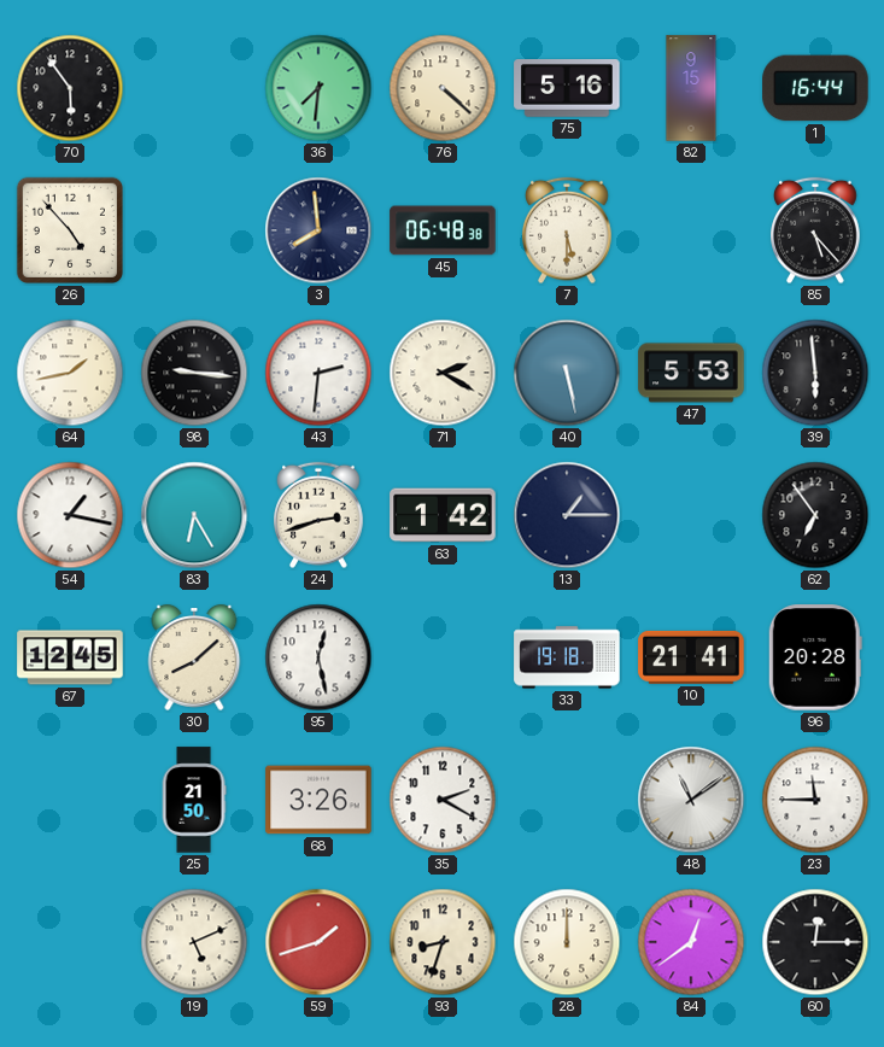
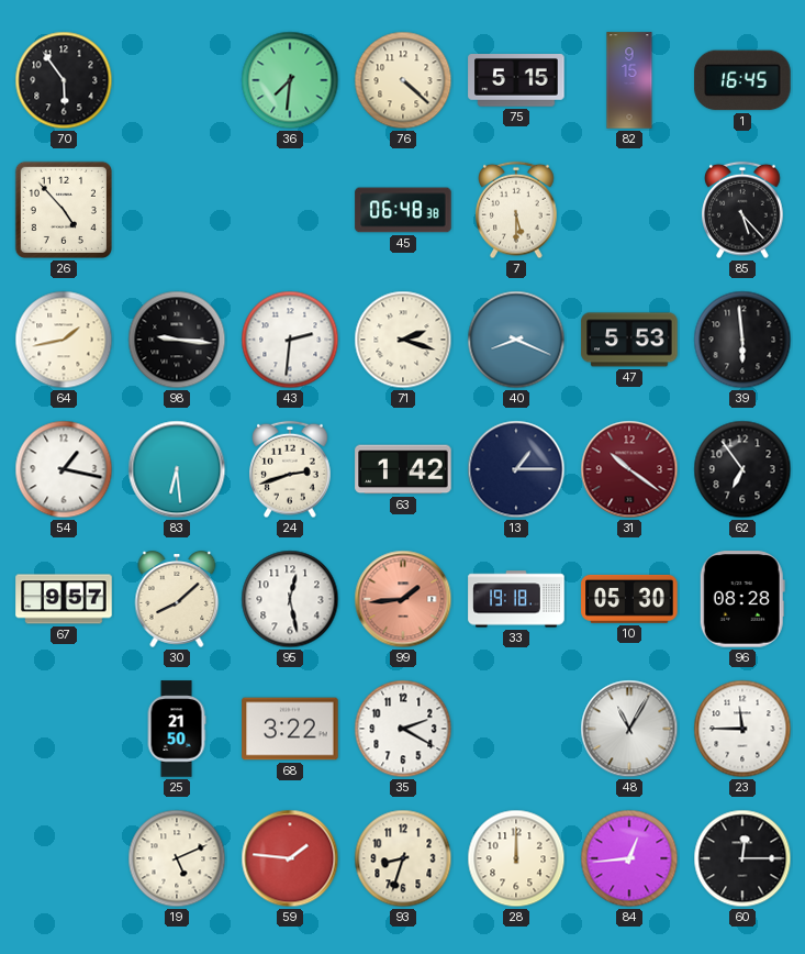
75: 5:16 -> 5:15
1: 16:44 -> 16:45
3: 7:59 -> none
71: 2:20 -> 2:18
40: 5:28 -> 8:19
83: 6:25 -> 6:29
31: none -> 10:21
67: 12:45 -> 9:57
99: none -> 1:44
10: 21:41 -> 05:30
96: 20:28 -> 08:28
68: 3:26 -> 3:22
48: 11:09 -> 11:05
59: 1:42 -> 1:46
84: 12:39 -> 12:44
